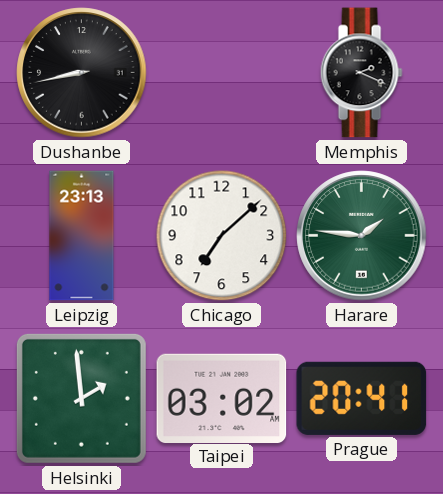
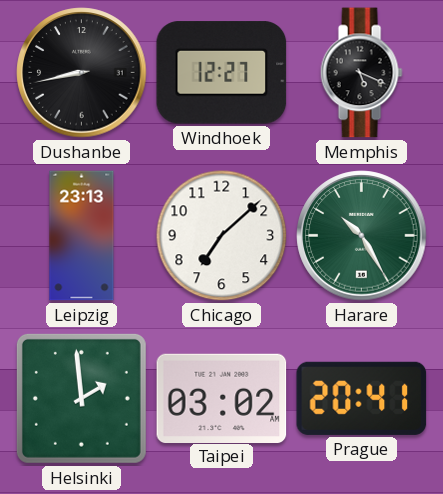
Windhoek: none -> 12:27
Memphis: 2:19 -> 5:19
Harare: 1:46 -> 10:25
